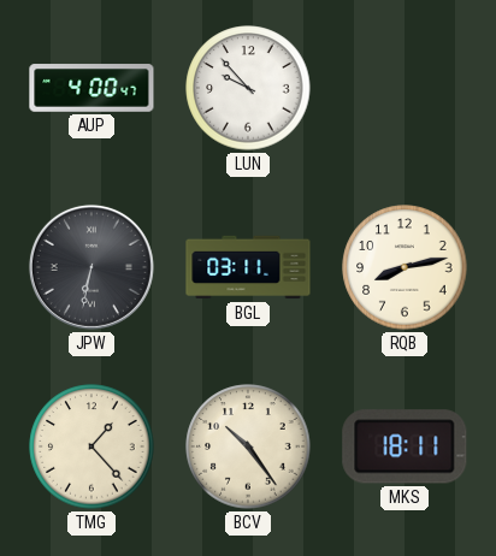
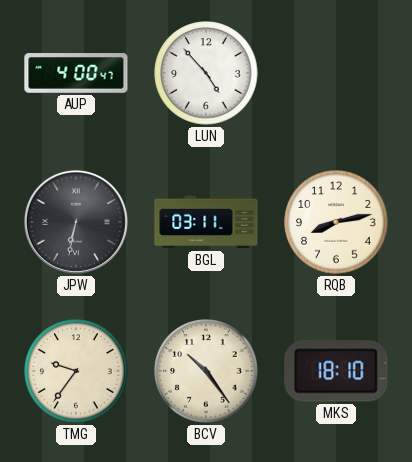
LUN: 9:53 -> 4:53
TMG: 1:23 -> 9:36
MKS: 18:11 -> 18:10
